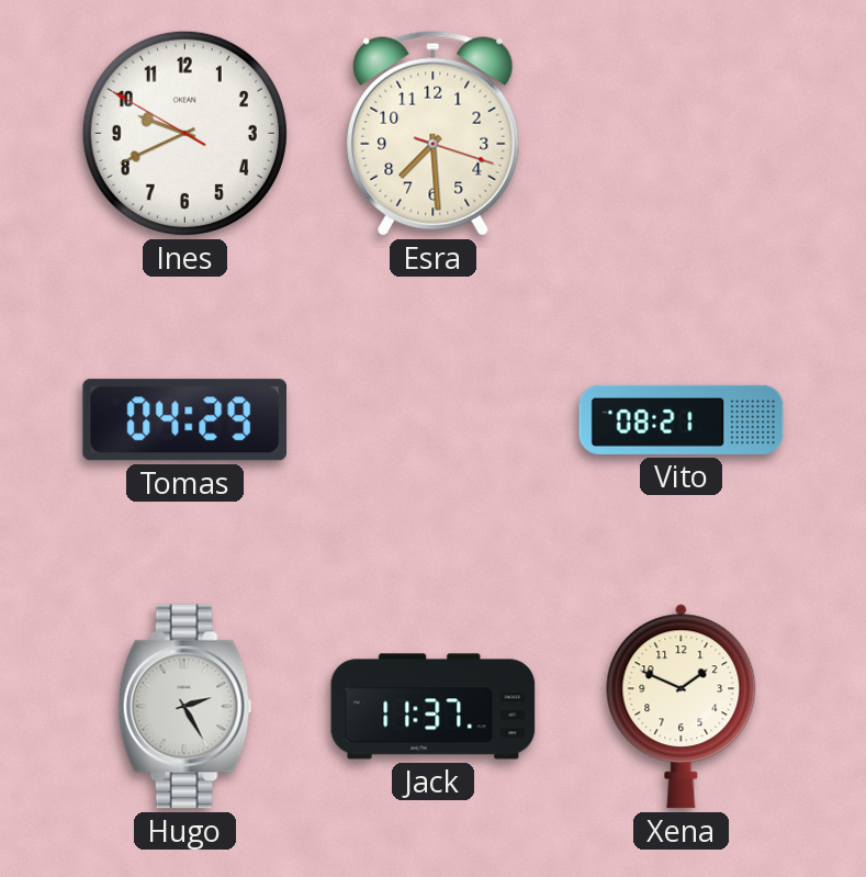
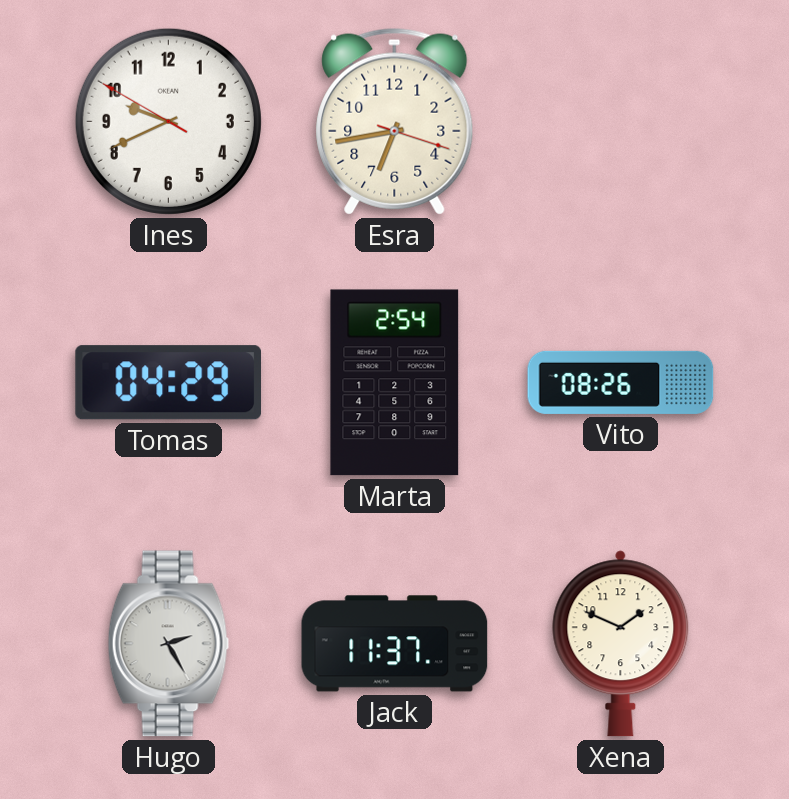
Esra: 7:29 -> 6:43
Marta: none -> 2:54
Vito: 08:21 -> 08:26
